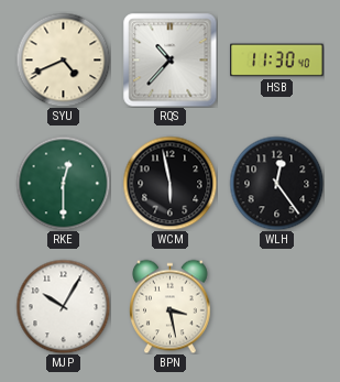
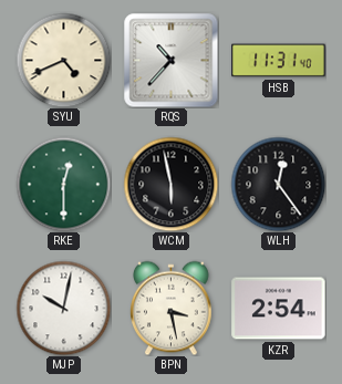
HSB: 11:30 -> 11:31
MJP: 10:05 -> 10:02
KZR: none -> 2:54
